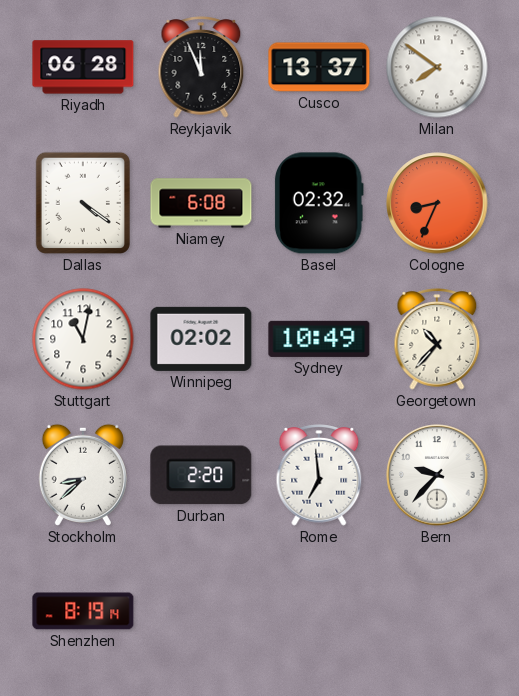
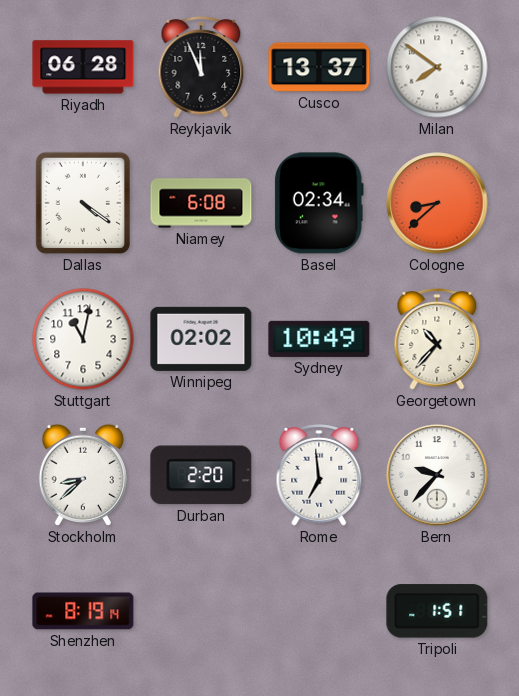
Basel: 02:32 -> 02:34
Cologne: 8:34 -> 8:38
Tripoli: none -> 1:51
